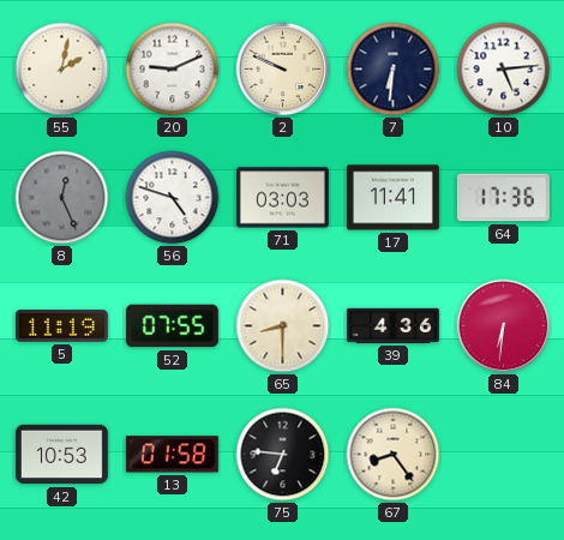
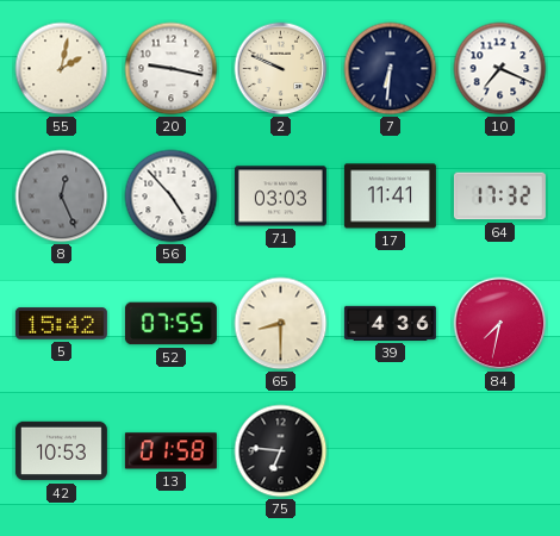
20: 9:11 -> 9:17
10: 5:14 -> 7:19
56: 4:48 -> 4:53
64: 17:36 -> 17:32
5: 11:19 -> 15:42
84: 6:31 -> 7:32
67: 8:24 -> none
